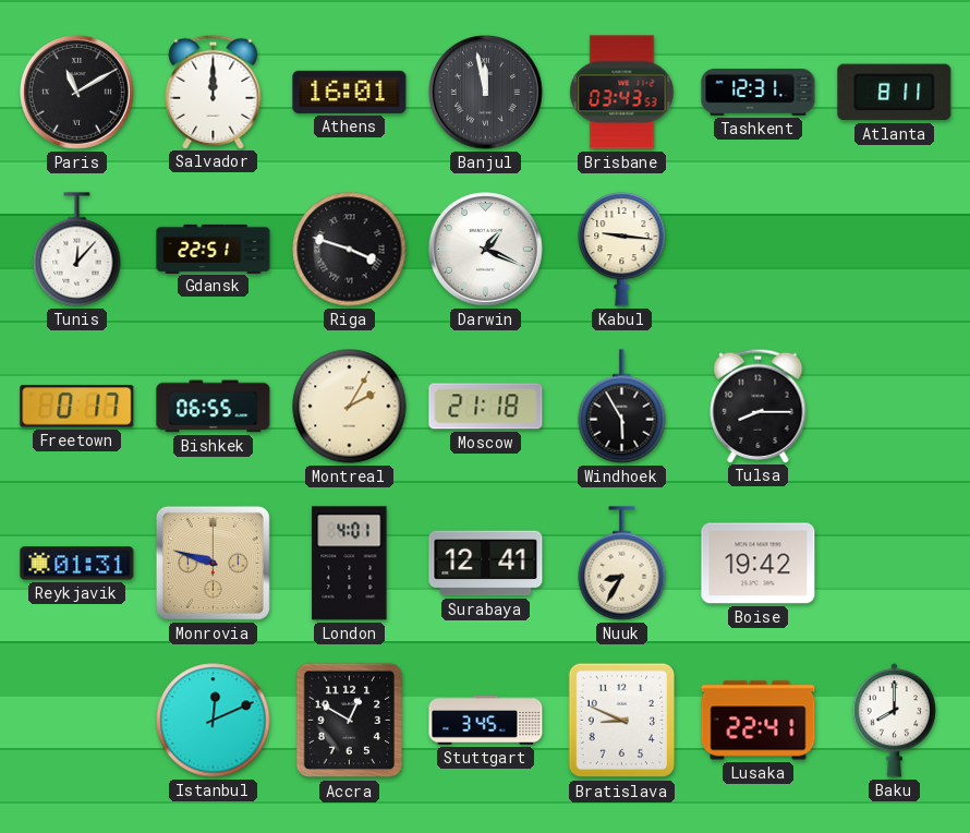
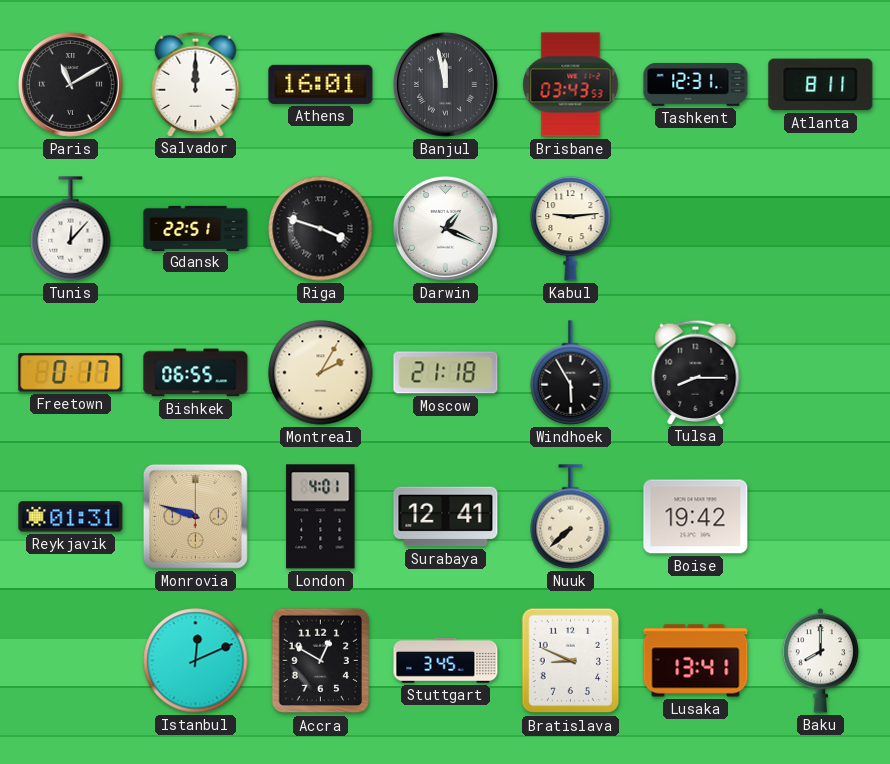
Kabul: 9:16 -> 9:14
Nuuk: 8:35 -> 7:38
Lusaka: 22:41 -> 13:41
